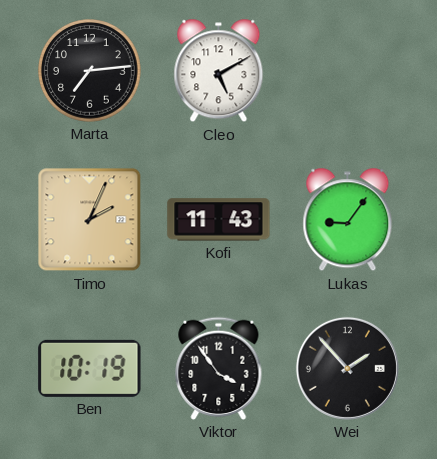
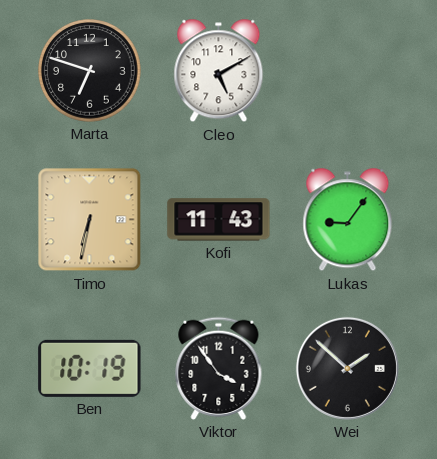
Marta: 7:14 -> 6:48
Timo: 2:04 -> 6:32
Wei: 1:53 -> 1:52
